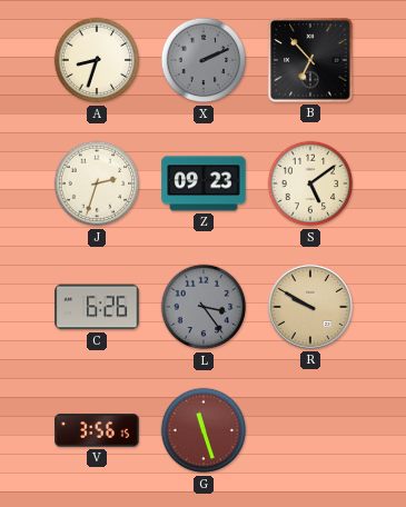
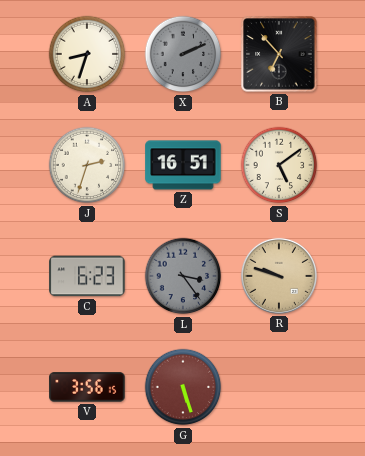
Z: 09:23 -> 16:51
C: 6:26 -> 6:23
R: 9:50 -> 9:48
G: 11:27 -> 5:27
